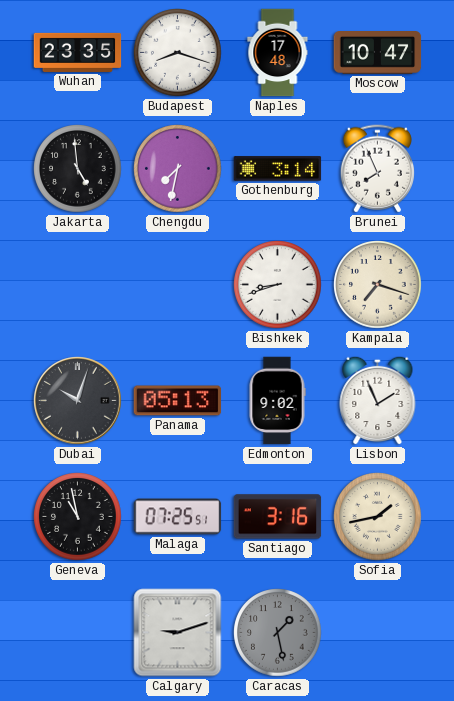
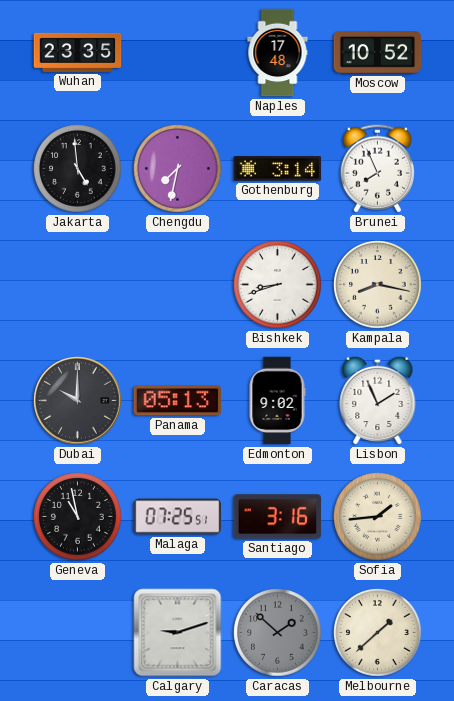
Budapest: 8:18 -> none
Moscow: 10:47 -> 10:52
Kampala: 7:18 -> 8:17
Dubai: 10:03 -> 10:00
Sofia: 1:43 -> 1:44
Caracas: 1:28 -> 1:52
Melbourne: none -> 1:38
